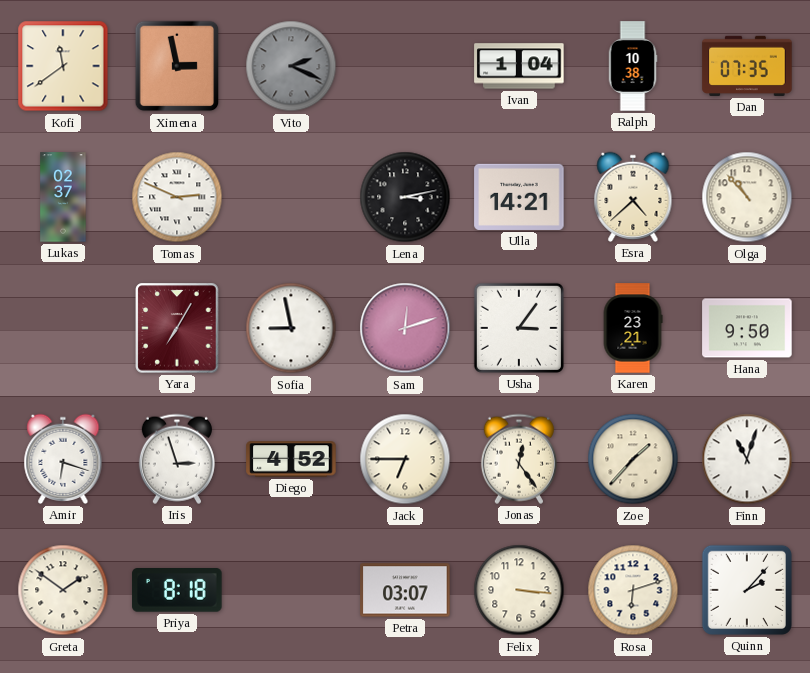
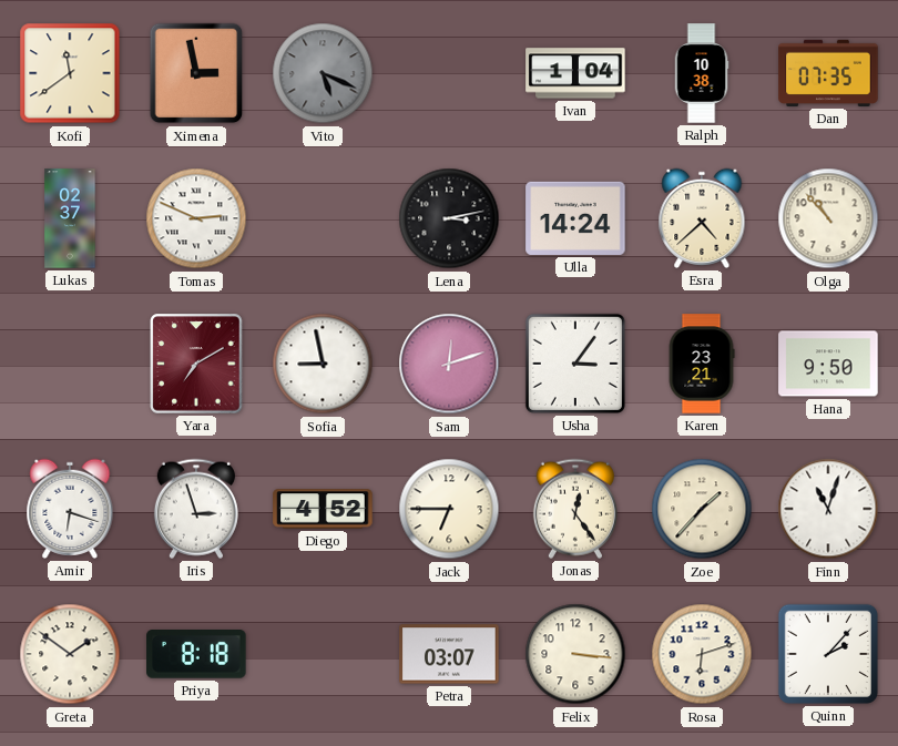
Vito: 2:19 -> 5:19
Ulla: 14:21 -> 14:24
Yara: 7:05 -> 7:10
